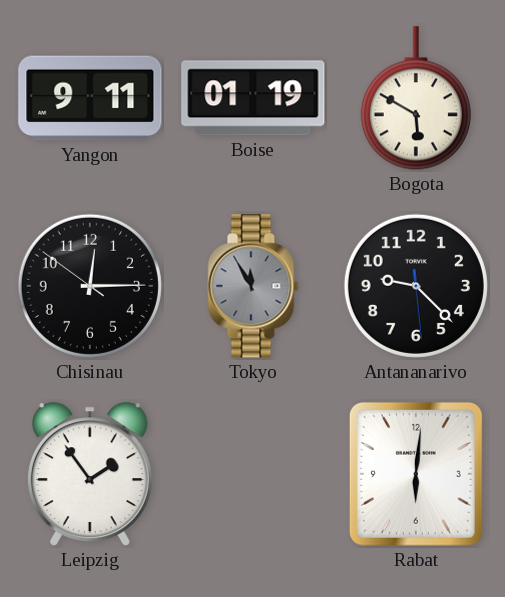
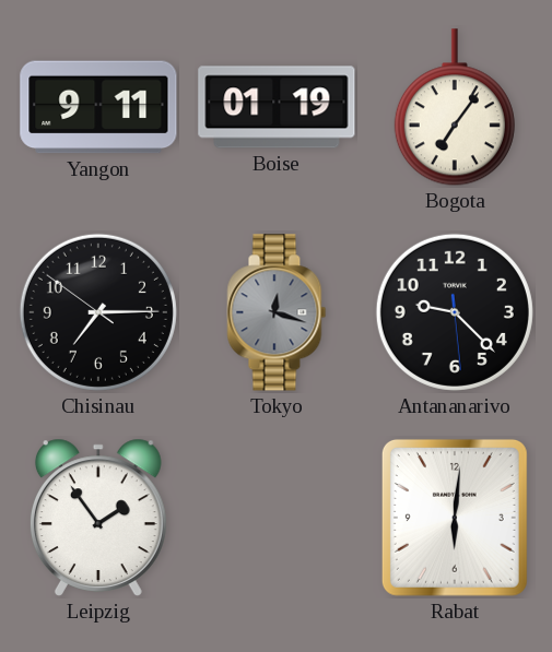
Bogota: 5:50 -> 7:06
Chisinau: 12:14 -> 7:14
Tokyo: 11:55 -> 12:18
